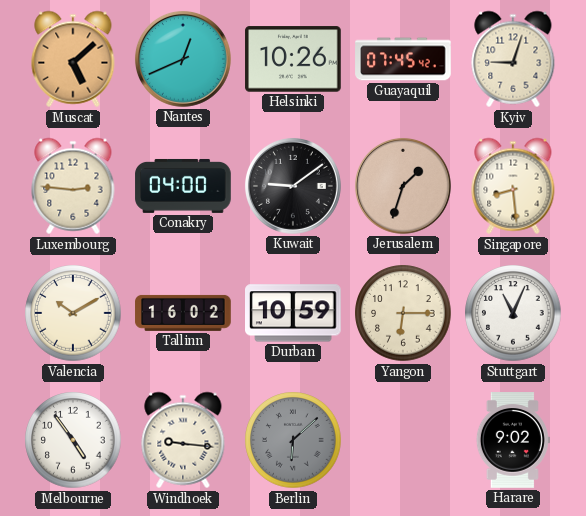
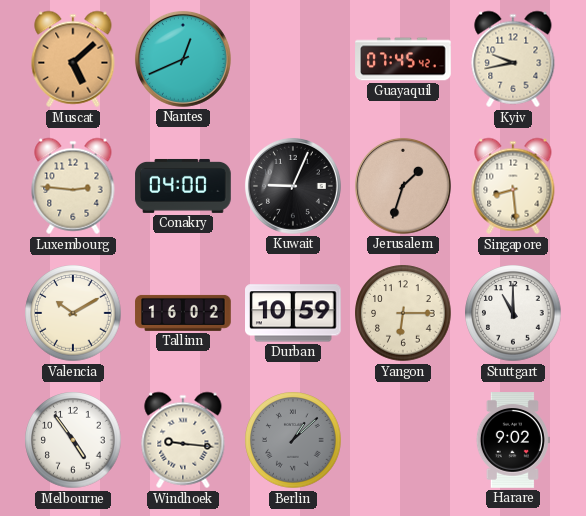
Helsinki: 10:26 -> none
Kyiv: 9:03 -> 9:43
Kuwait: 9:09 -> 9:04
Stuttgart: 11:04 -> 11:00
Berlin: 6:08 -> 1:08
